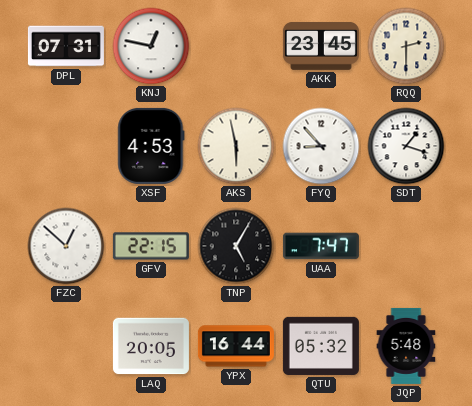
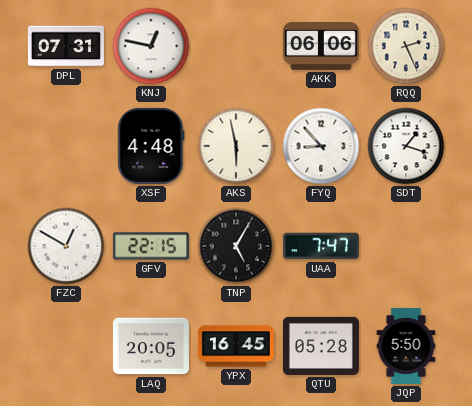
AKK: 23:45 -> 06:06
RQQ: 2:30 -> 2:26
XSF: 4:53 -> 4:48
FZC: 12:52 -> 12:50
YPX: 16:44 -> 16:45
QTU: 05:32 -> 05:28
JQP: 5:48 -> 5:50
